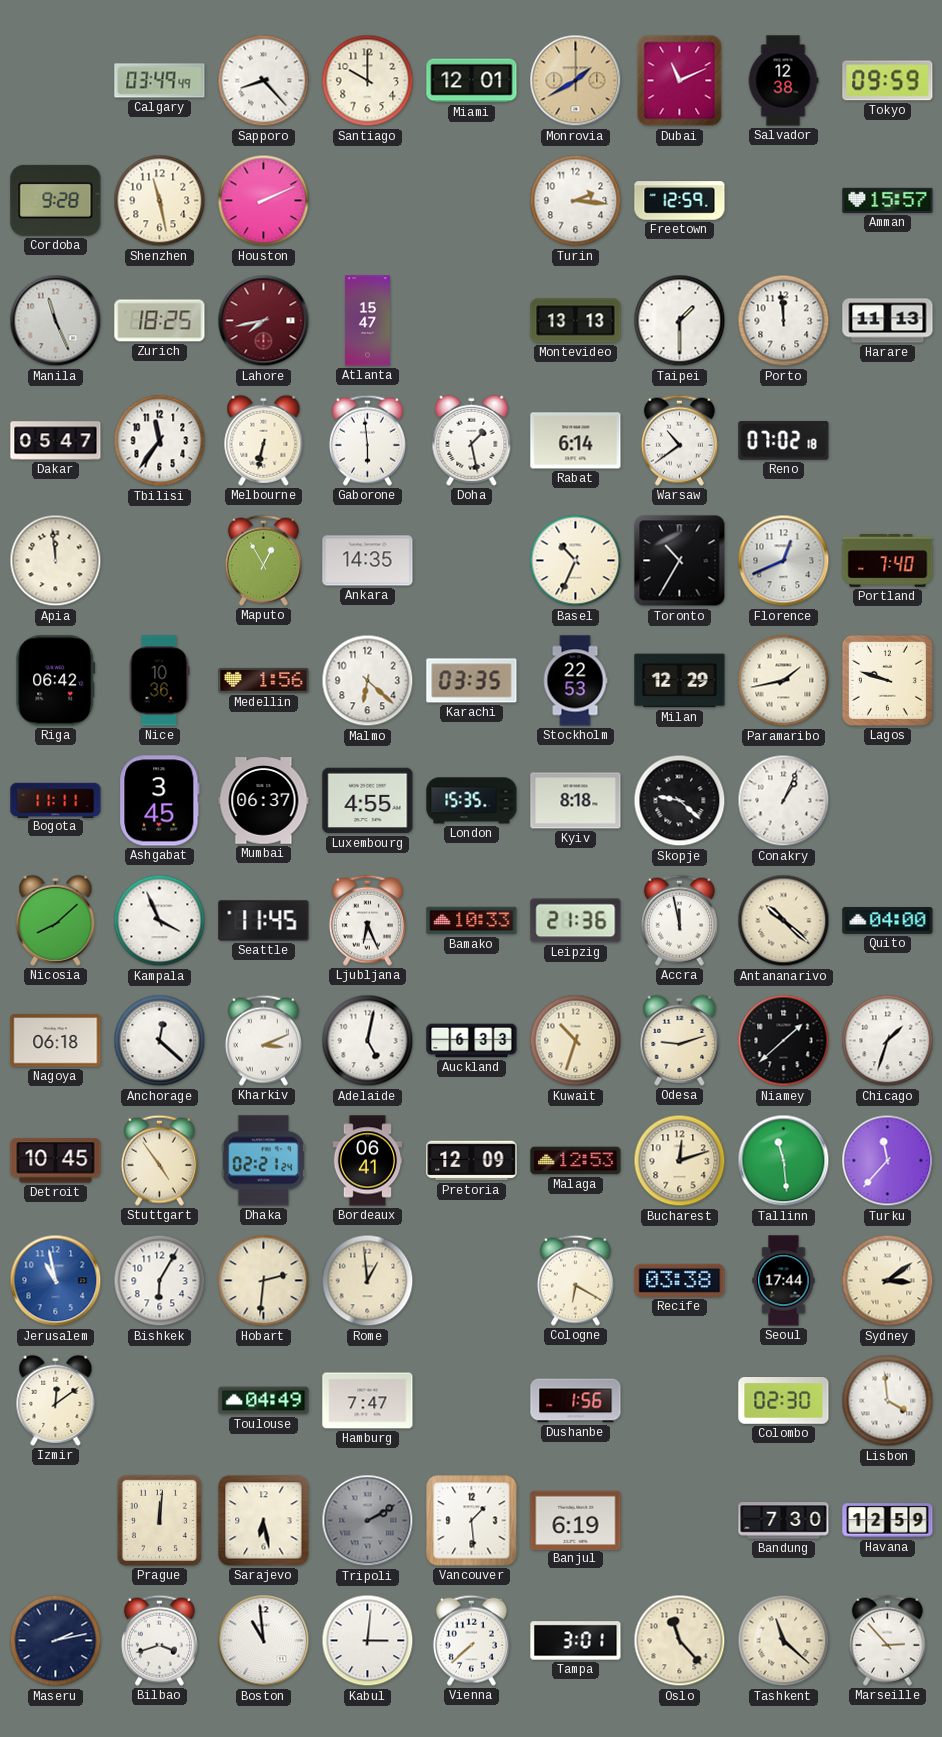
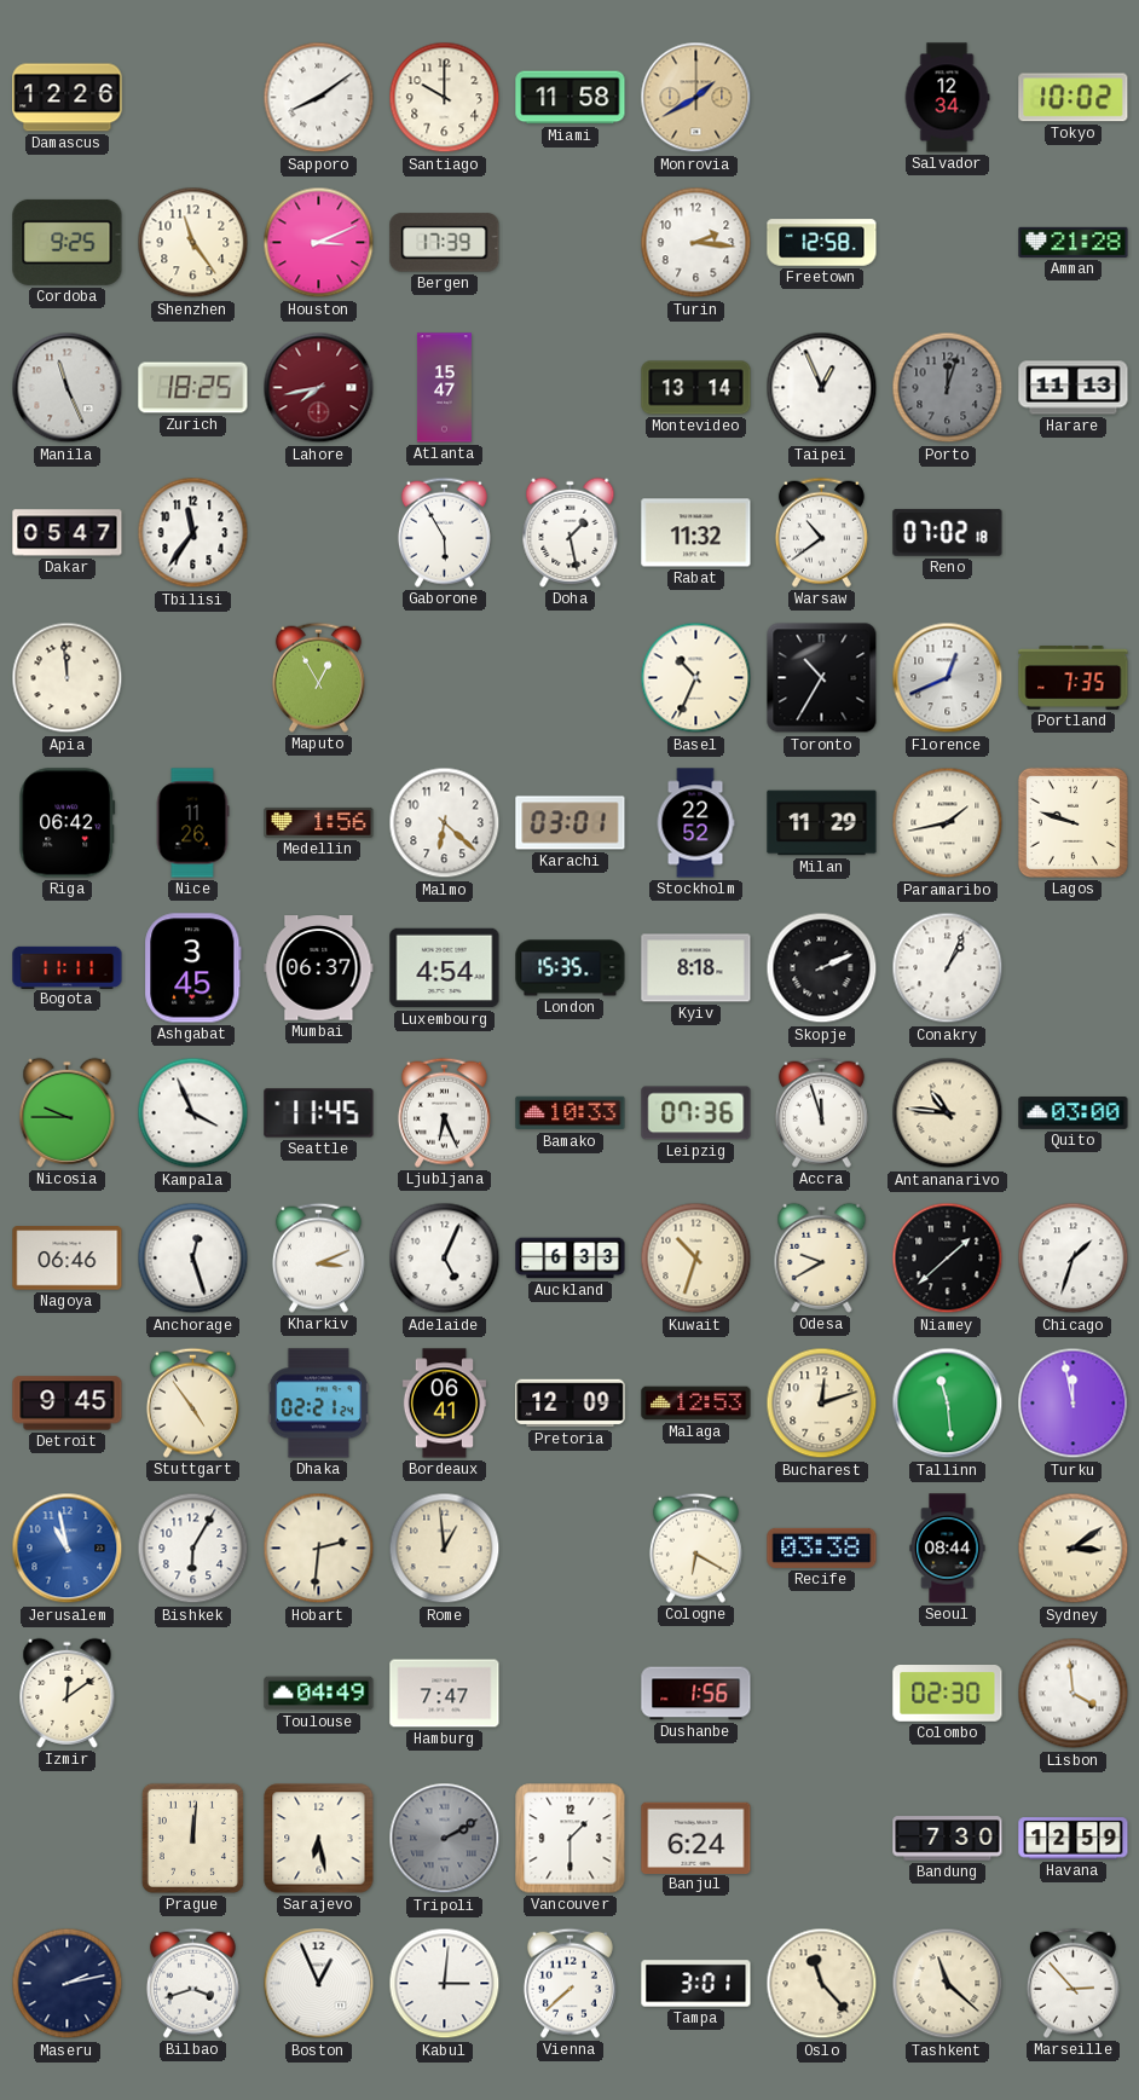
Damascus: none -> 12:26
Calgary: 03:49 -> none
Sapporo: 8:23 -> 8:09
Miami: 12:01 -> 11:58
Dubai: 11:11 -> none
Salvador: 12:38 -> 12:34
Tokyo: 09:59 -> 10:02
Cordoba: 9:28 -> 9:25
Shenzhen: 11:28 -> 11:24
Houston: 2:11 -> 3:11
Bergen: none -> 17:39
Freetown: 12:59 -> 12:58
Amman: 15:57 -> 21:28
Montevideo: 13:13 -> 13:14
Taipei: 1:30 -> 12:56
Porto: 11:59 -> 12:03
Porto dial: white -> grey
Melbourne: 6:32 -> none
Gaborone: 5:59 -> 5:55
Rabat: 6:14 -> 11:32
Ankara: 14:35 -> none
Portland: 7:40 -> 7:35
Nice: 10:36 -> 11:26
Karachi: 03:35 -> 03:01
Stockholm: 22:53 -> 22:52
Milan: 12:29 -> 11:29
Luxembourg: 4:55 -> 4:54
Skopje: 9:22 -> 2:11
Nicosia: 8:08 -> 9:45
Leipzig: 21:36 -> 07:36
Accra: 11:58 -> 11:57
Antananarivo: 10:22 -> 10:46
Quito: 04:00 -> 03:00
Nagoya: 06:18 -> 06:46
Anchorage: 12:22 -> 12:27
Adelaide: 5:02 -> 5:04
Odesa: 9:12 -> 9:40
Detroit: 10:45 -> 9:45
Turku: 11:37 -> 11:58
Seoul: 17:44 -> 08:44
Vancouver: 1:29 -> 1:30
Banjul: 6:19 -> 6:24
Boston: 10:59 -> 12:56
